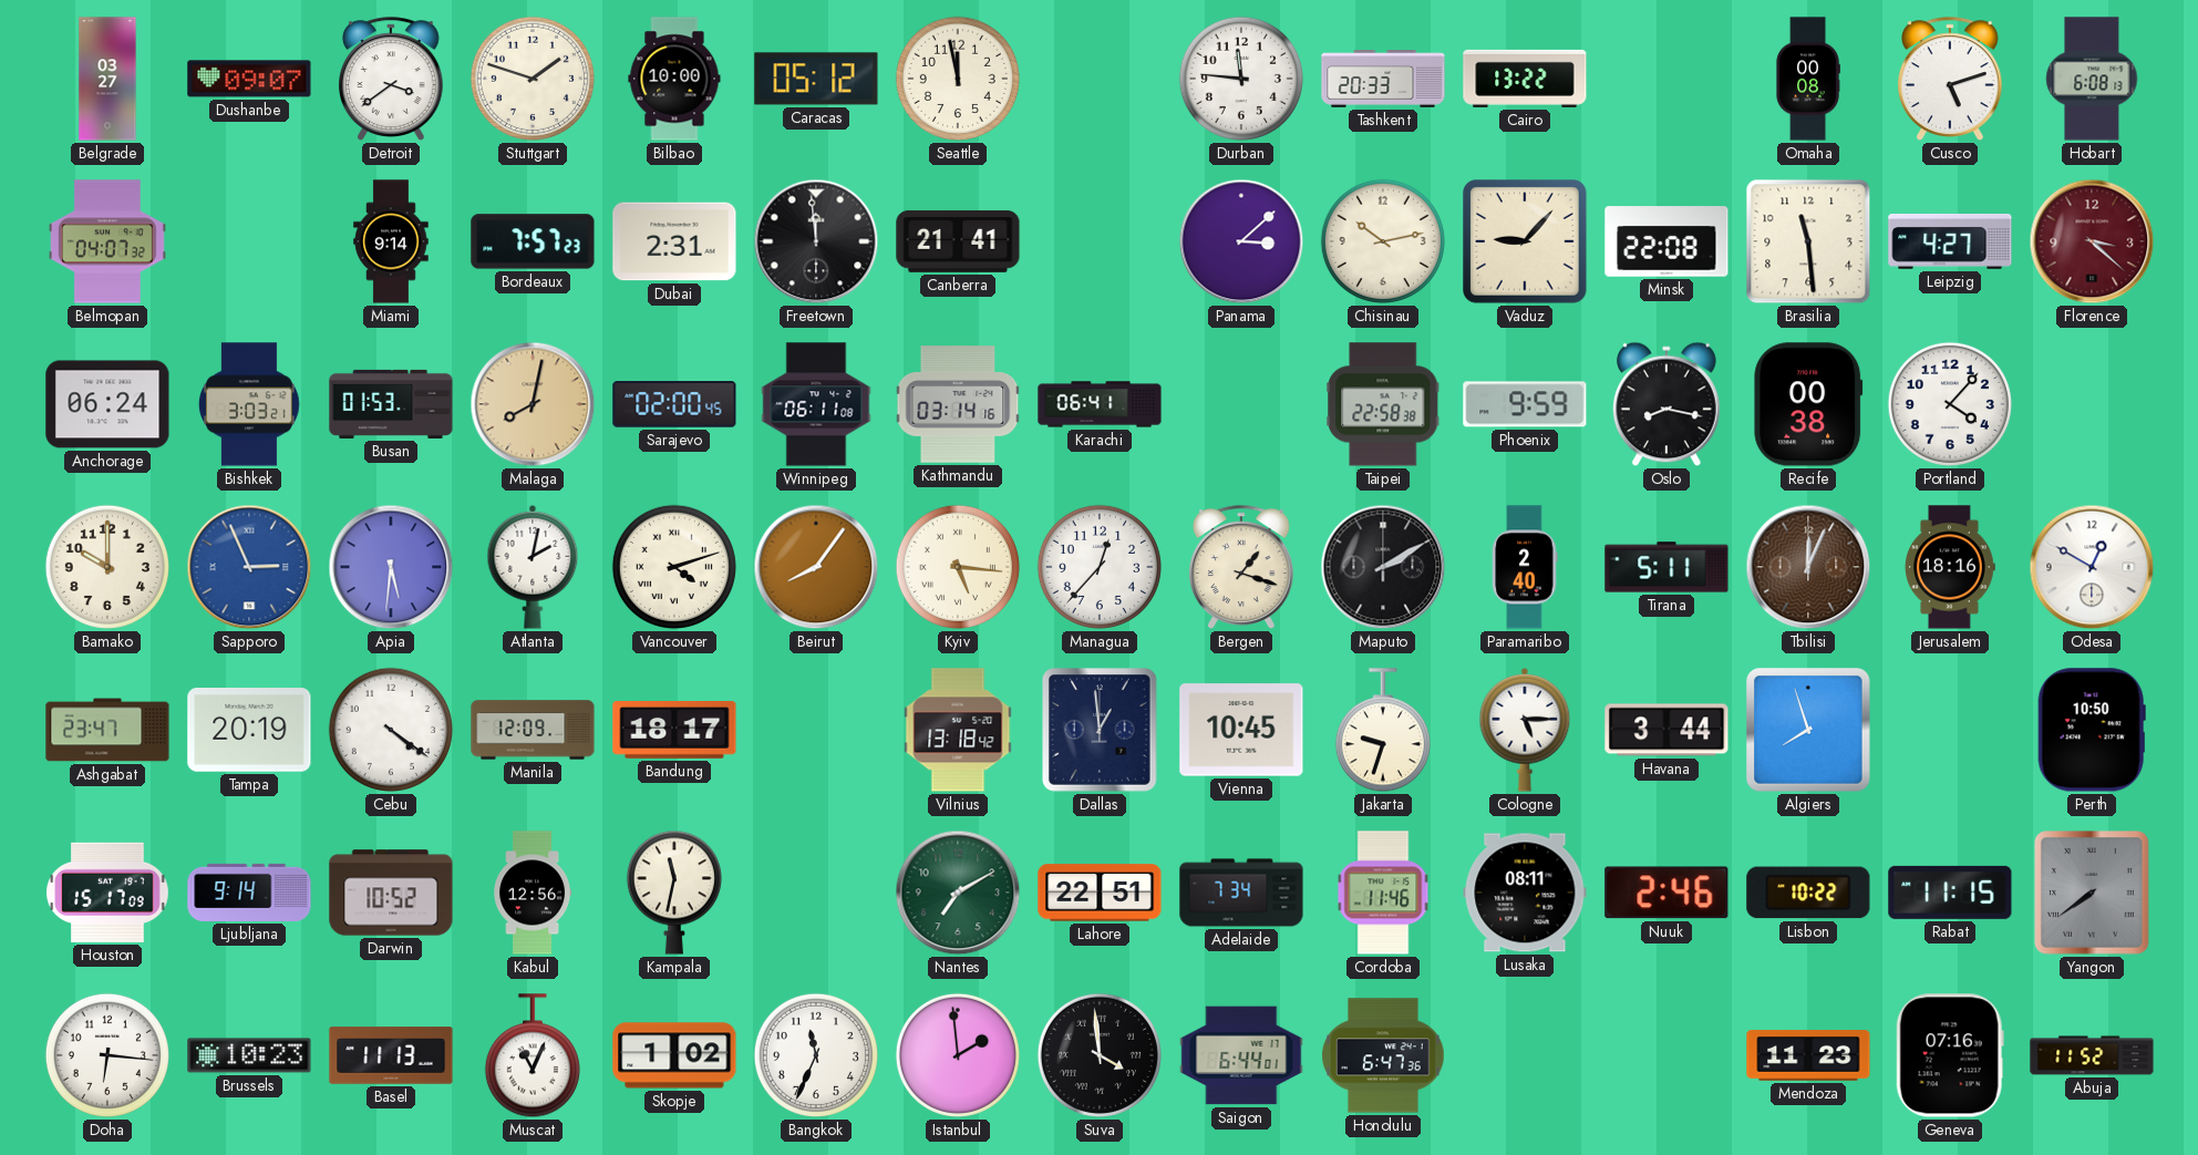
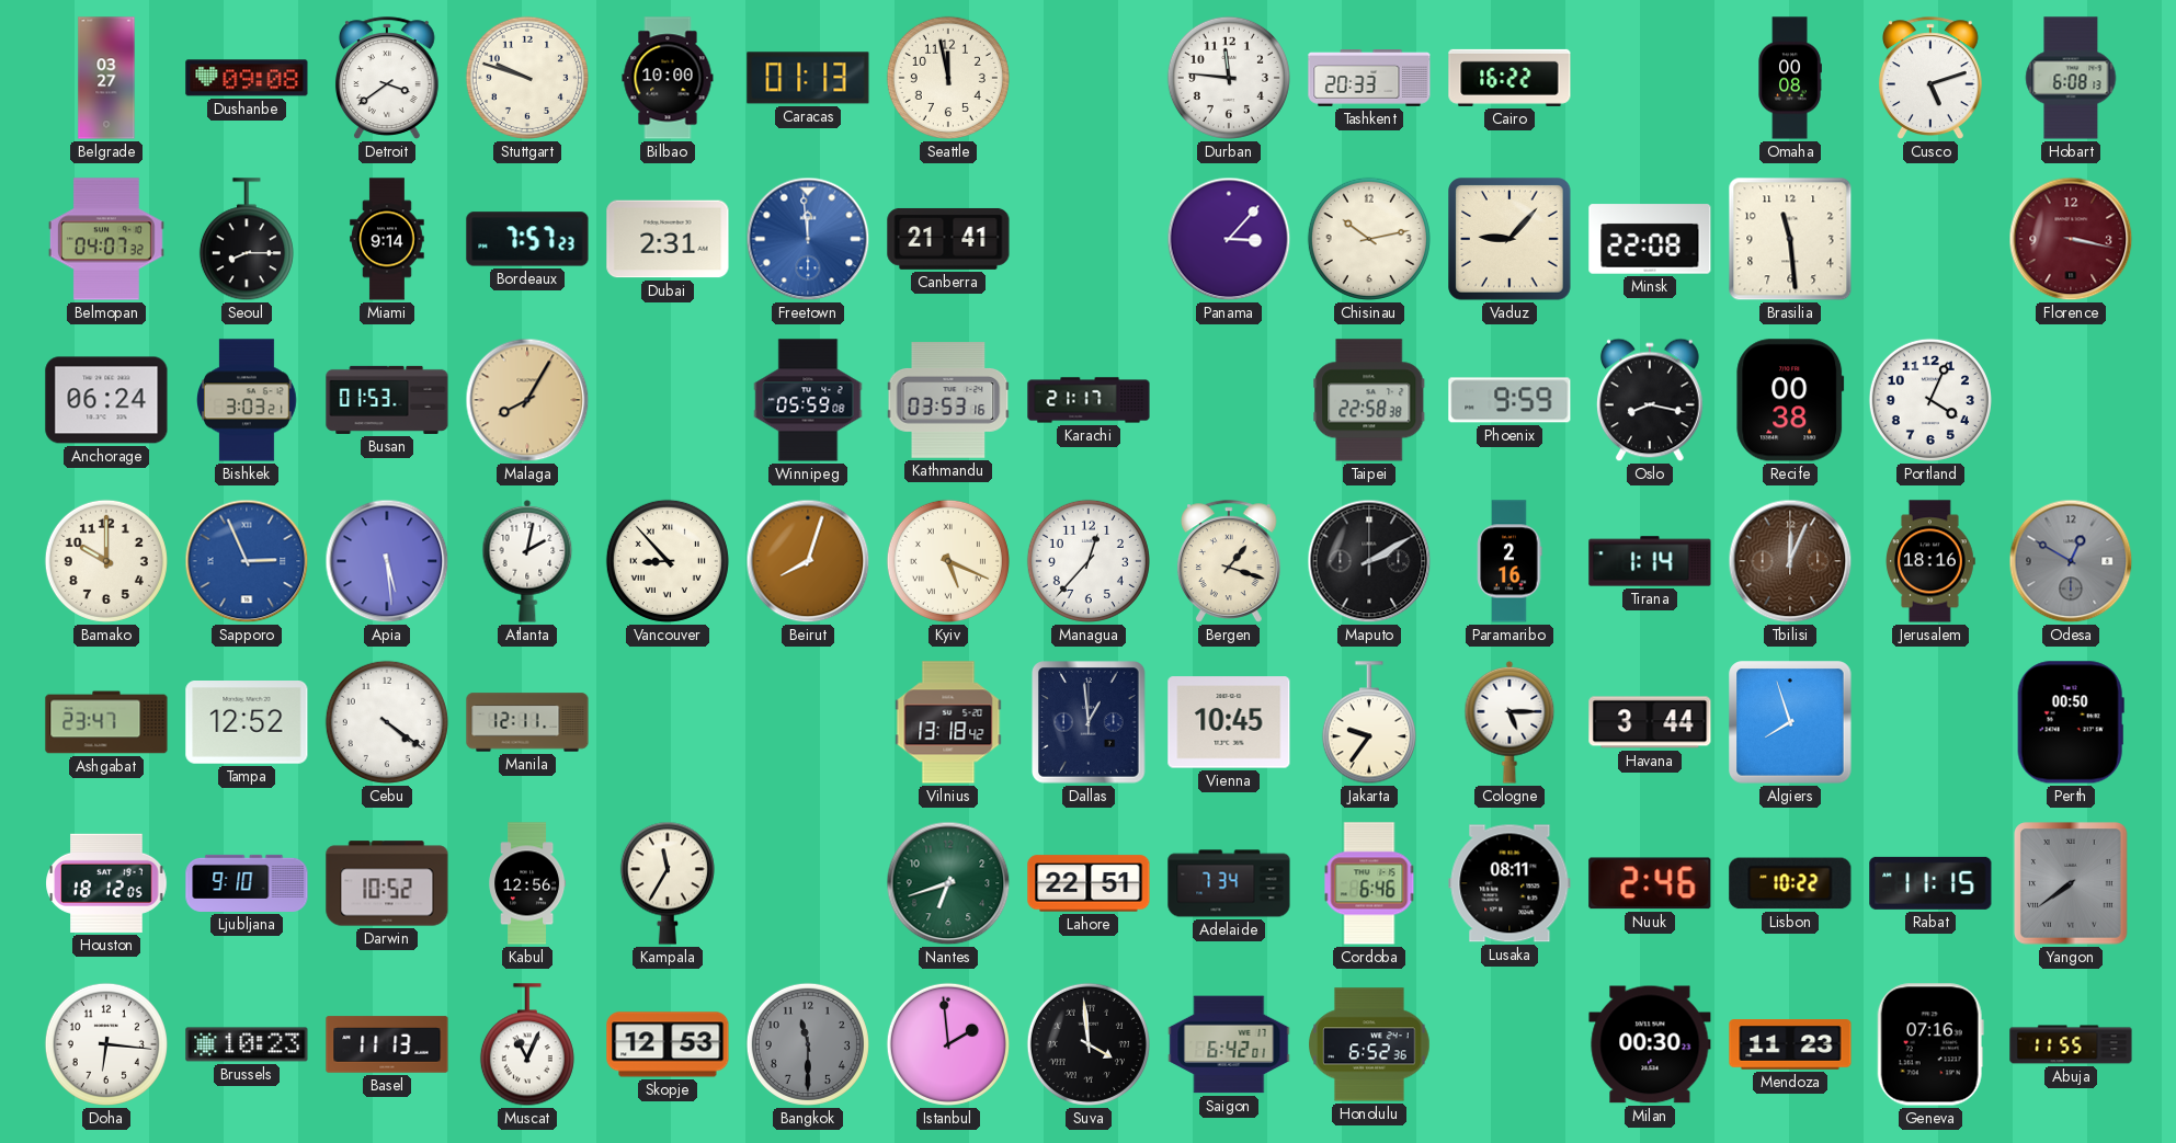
Dushanbe: 09:07 -> 09:08
Stuttgart: 1:48 -> 9:48
Caracas: 05:12 -> 01:13
Cairo: 13:22 -> 16:22
Seoul: none -> 8:15
Freetown dial: black -> blue
Panama: 3:08 -> 3:07
Leipzig: 4:27 -> none
Florence: 3:22 -> 3:17
Malaga: 8:02 -> 8:05
Sarajevo: 02:00 -> none
Winnipeg: 06:11 -> 05:59
Kathmandu: 03:14 -> 03:53
Karachi: 06:41 -> 21:17
Portland: 4:07 -> 4:04
Apia: 5:31 -> 5:29
Vancouver: 4:12 -> 8:53
Beirut: 8:06 -> 8:03
Kyiv: 5:16 -> 5:19
Paramaribo: 2:40 -> 2:16
Tirana: 5:11 -> 1:14
Odesa dial: white -> grey
Tampa: 20:19 -> 12:52
Manila: 12:09 -> 12:11
Bandung: 18:17 -> none
Jakarta: 9:33 -> 9:36
Perth: 10:50 -> 00:50
Houston: 15:17 -> 18:12
Ljubljana: 9:14 -> 9:10
Kampala: 11:32 -> 11:35
Nantes: 7:10 -> 6:42
Cordoba: 11:46 -> 6:46
Skopje: 1:02 -> 12:53
Bangkok: 11:34 -> 11:30
Bangkok dial: white -> grey
Saigon: 6:44 -> 6:42
Honolulu: 6:47 -> 6:52
Milan: none -> 00:30
Abuja: 11:52 -> 11:55
